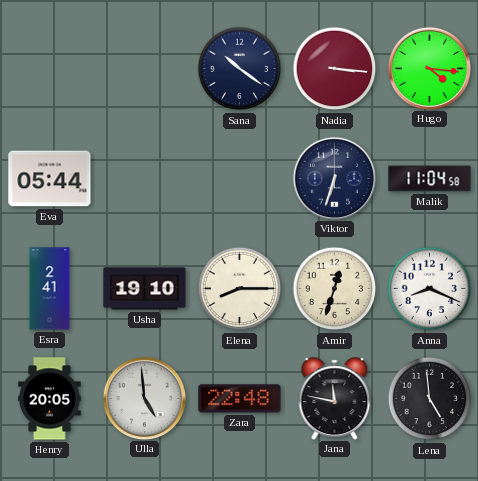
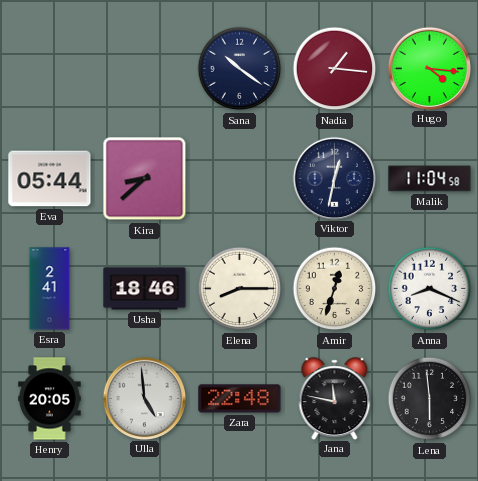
Nadia: 3:16 -> 1:16
Kira: none -> 8:38
Viktor: 6:33 -> 12:32
Usha: 19:10 -> 18:46
Lena: 4:59 -> 5:59
